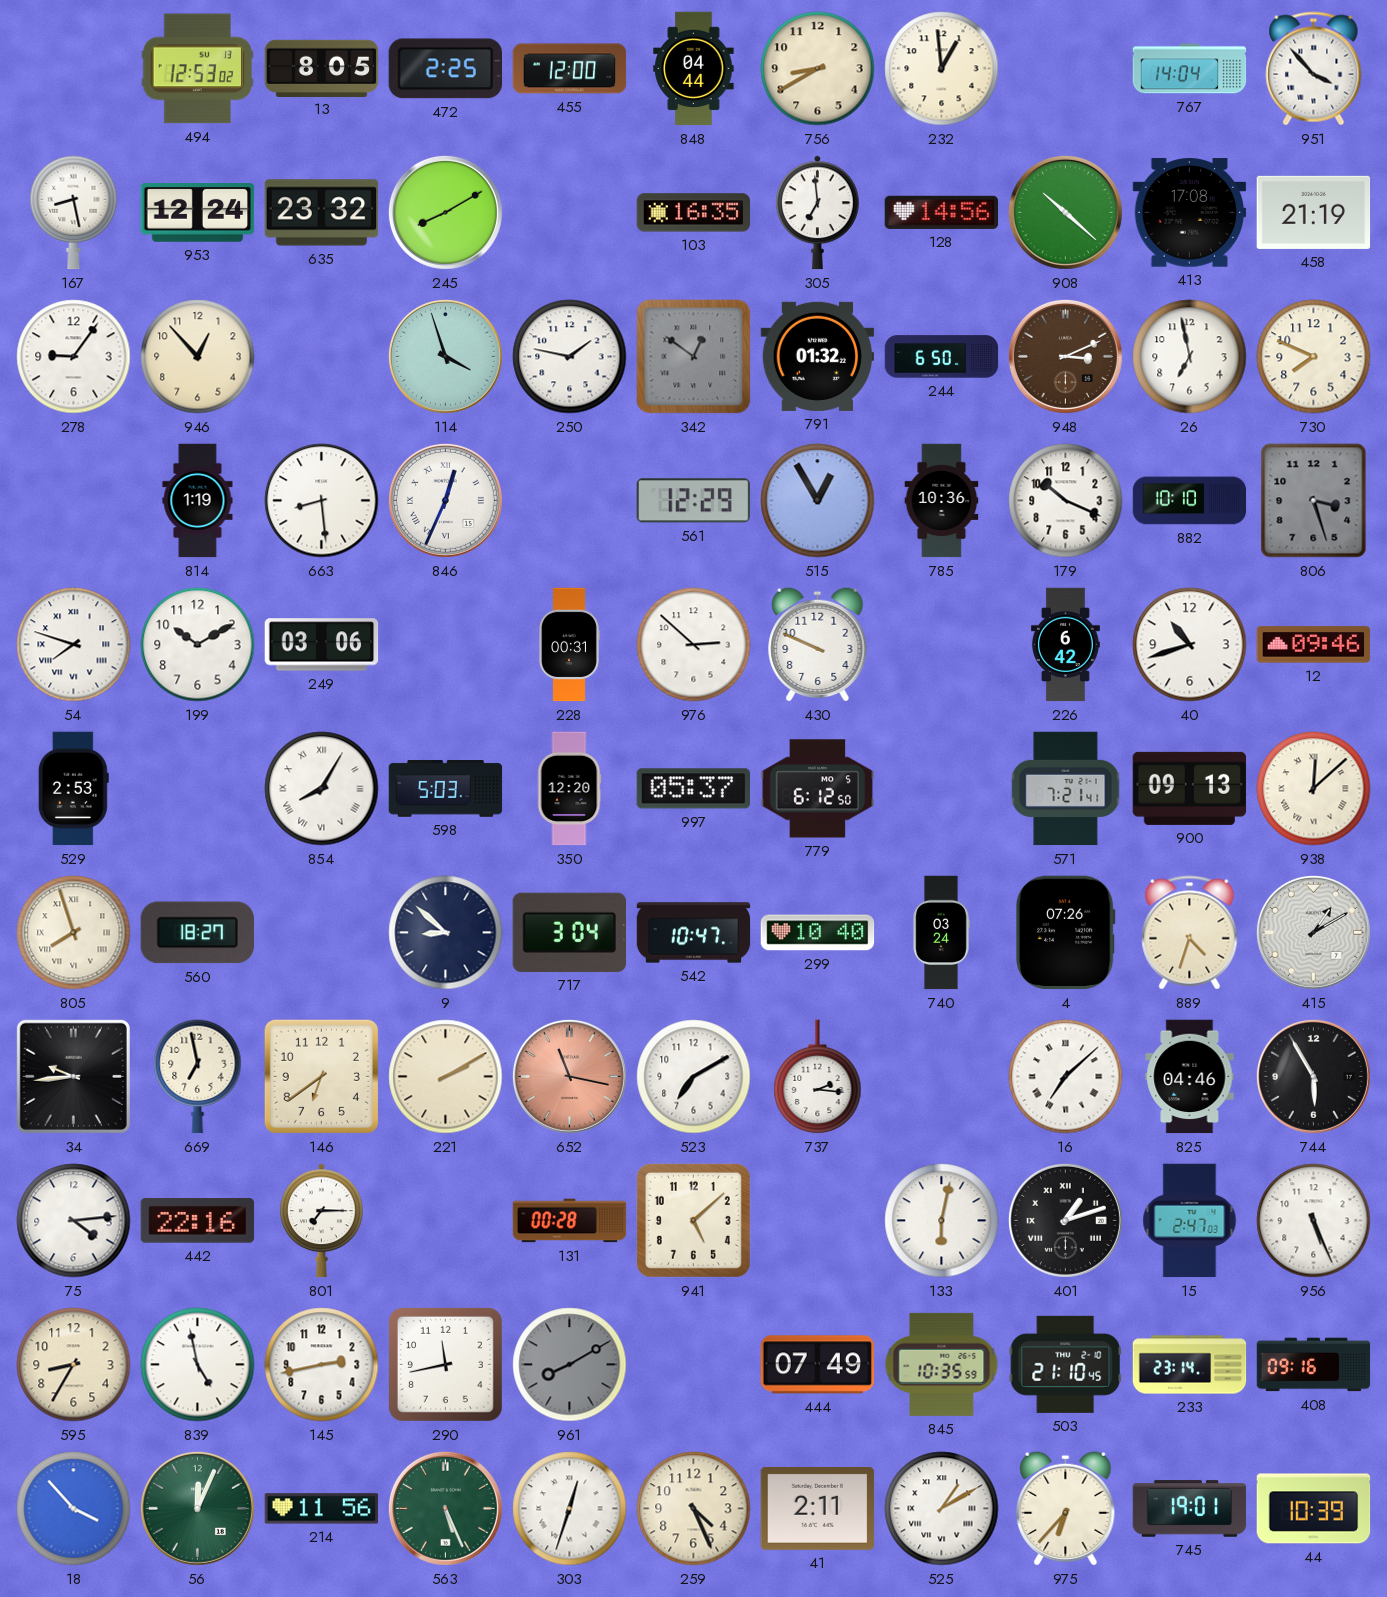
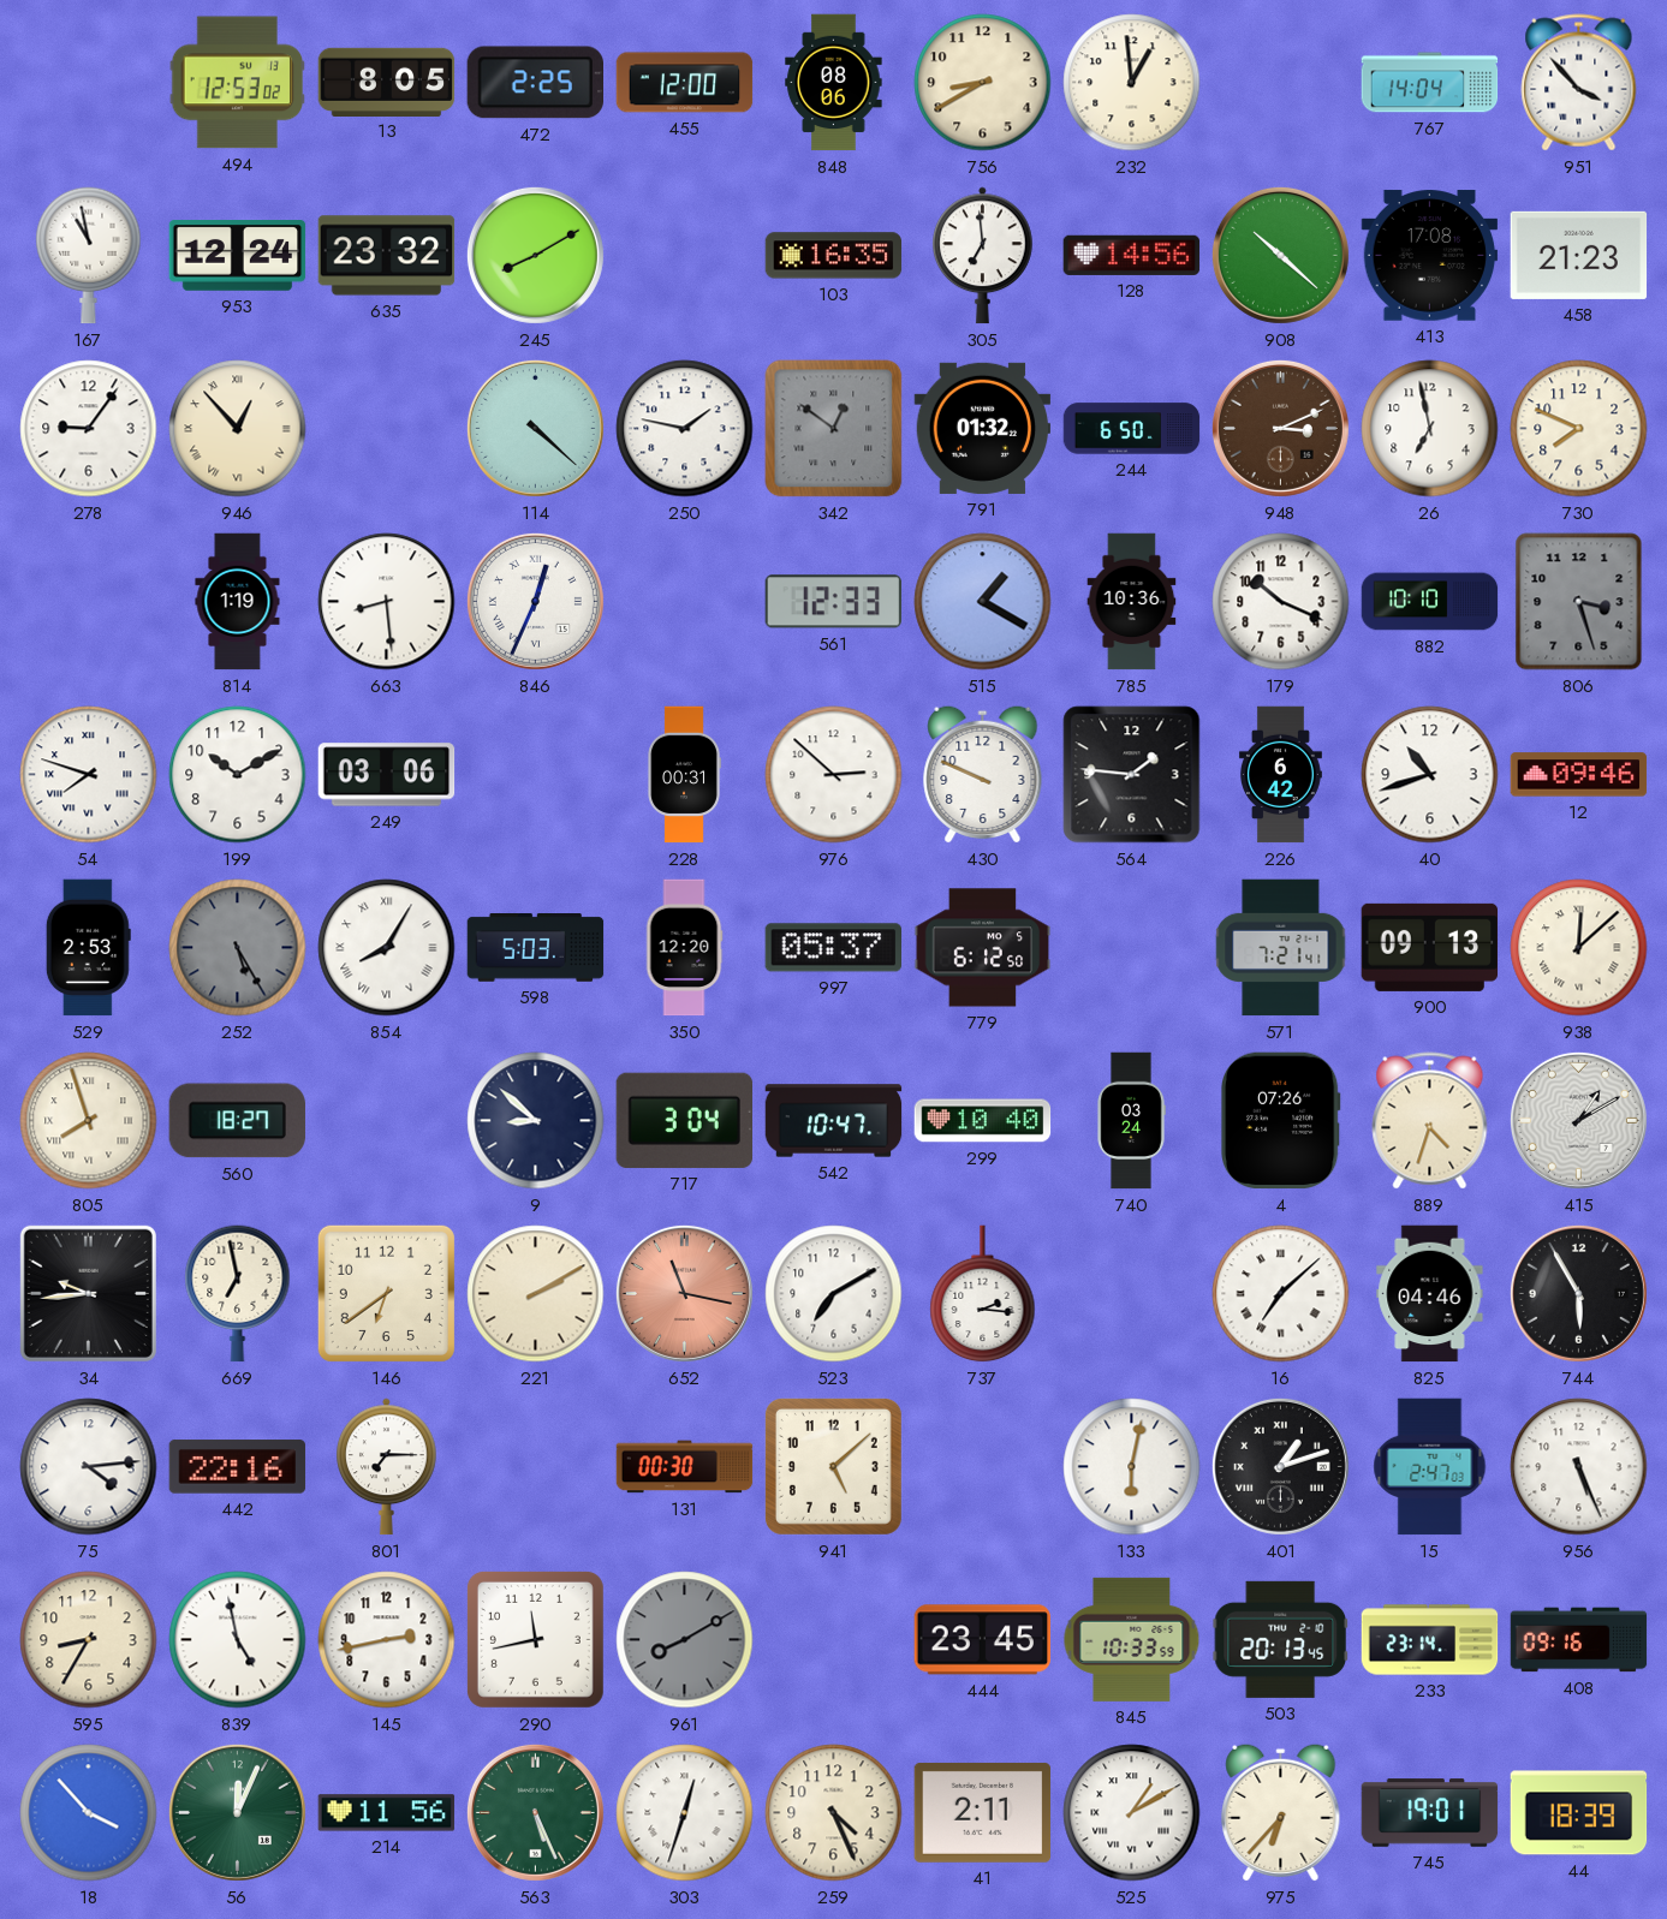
848: 04:44 -> 08:06
167: 8:28 -> 10:58
458: 21:19 -> 21:23
946 numerals: Arabic -> Roman
114: 3:57 -> 4:22
561: 12:29 -> 12:33
515: 12:55 -> 1:20
564: none -> 1:46
252: none -> 5:25
131: 00:28 -> 00:30
444: 07:49 -> 23:45
845: 10:35 -> 10:33
503: 21:10 -> 20:13
44: 10:39 -> 18:39
